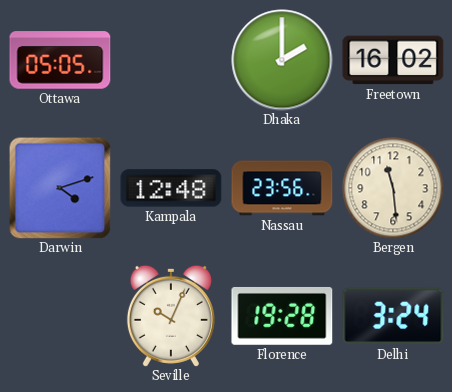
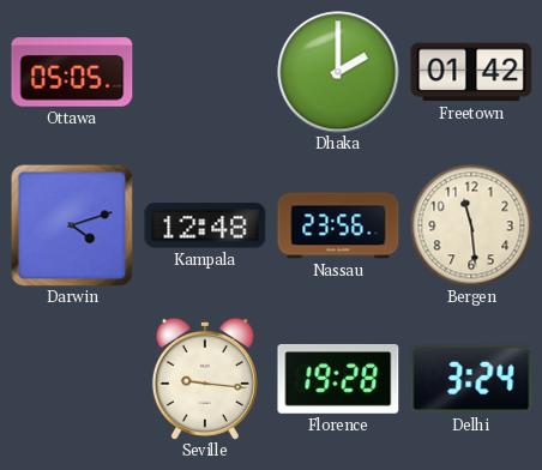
Freetown: 16:02 -> 01:42
Seville: 10:04 -> 9:16
